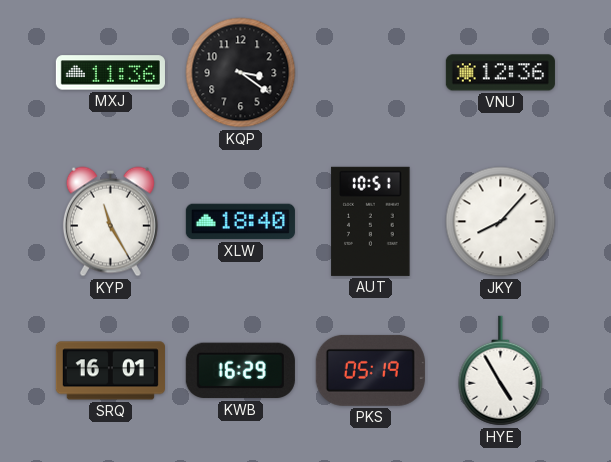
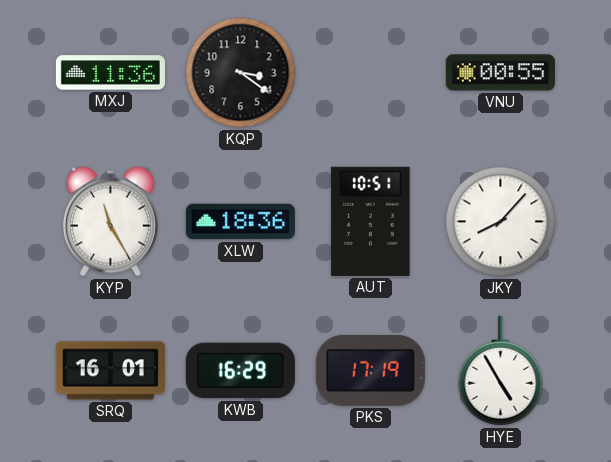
VNU: 12:36 -> 00:55
XLW: 18:40 -> 18:36
PKS: 05:19 -> 17:19
